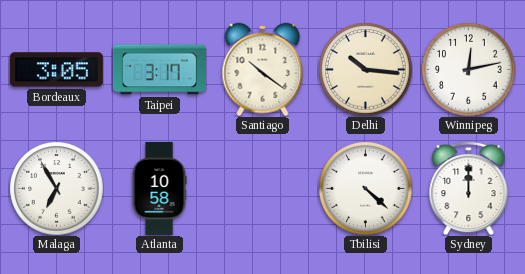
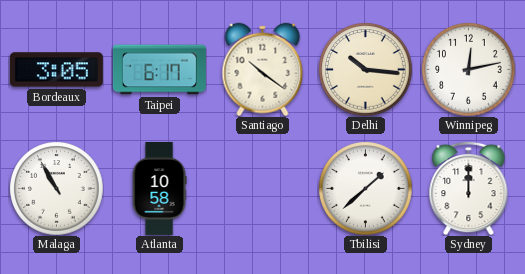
Taipei: 3:17 -> 6:17
Malaga: 6:55 -> 10:55
Tbilisi: 4:22 -> 1:38
